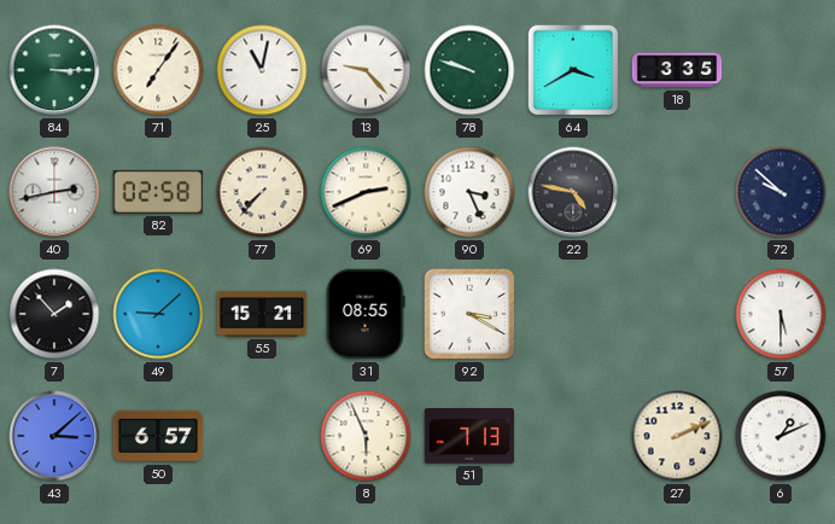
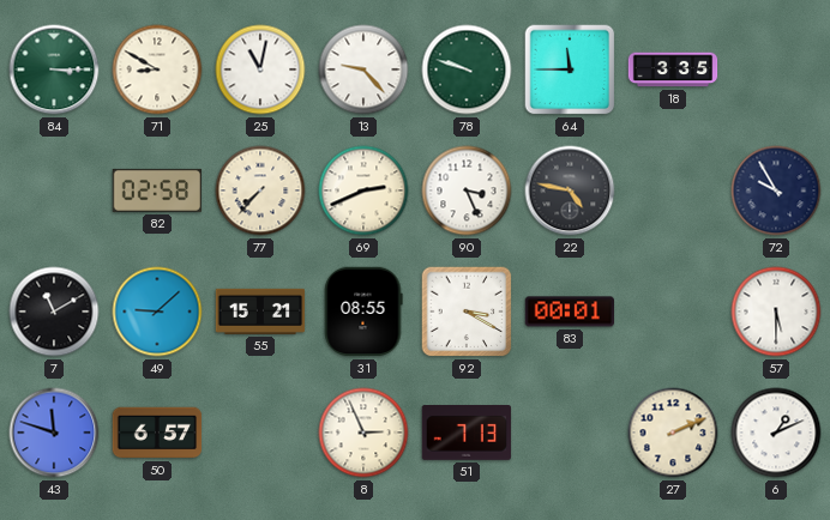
71: 7:06 -> 8:50
64: 3:40 -> 11:45
40: 2:43 -> none
72: 9:52 -> 9:55
7: 1:53 -> 11:10
83: none -> 00:01
43: 3:08 -> 11:48
8: 5:56 -> 2:56
